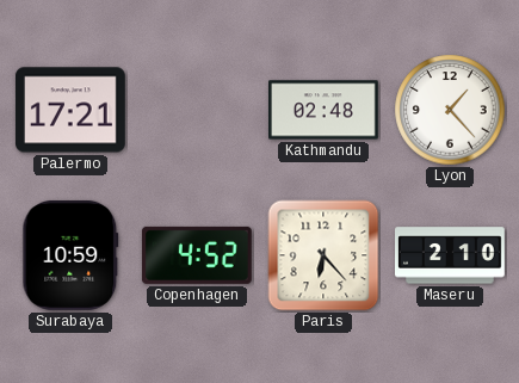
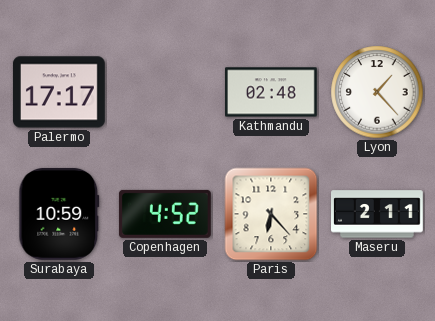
Palermo: 17:21 -> 17:17
Maseru: 2:10 -> 2:11
